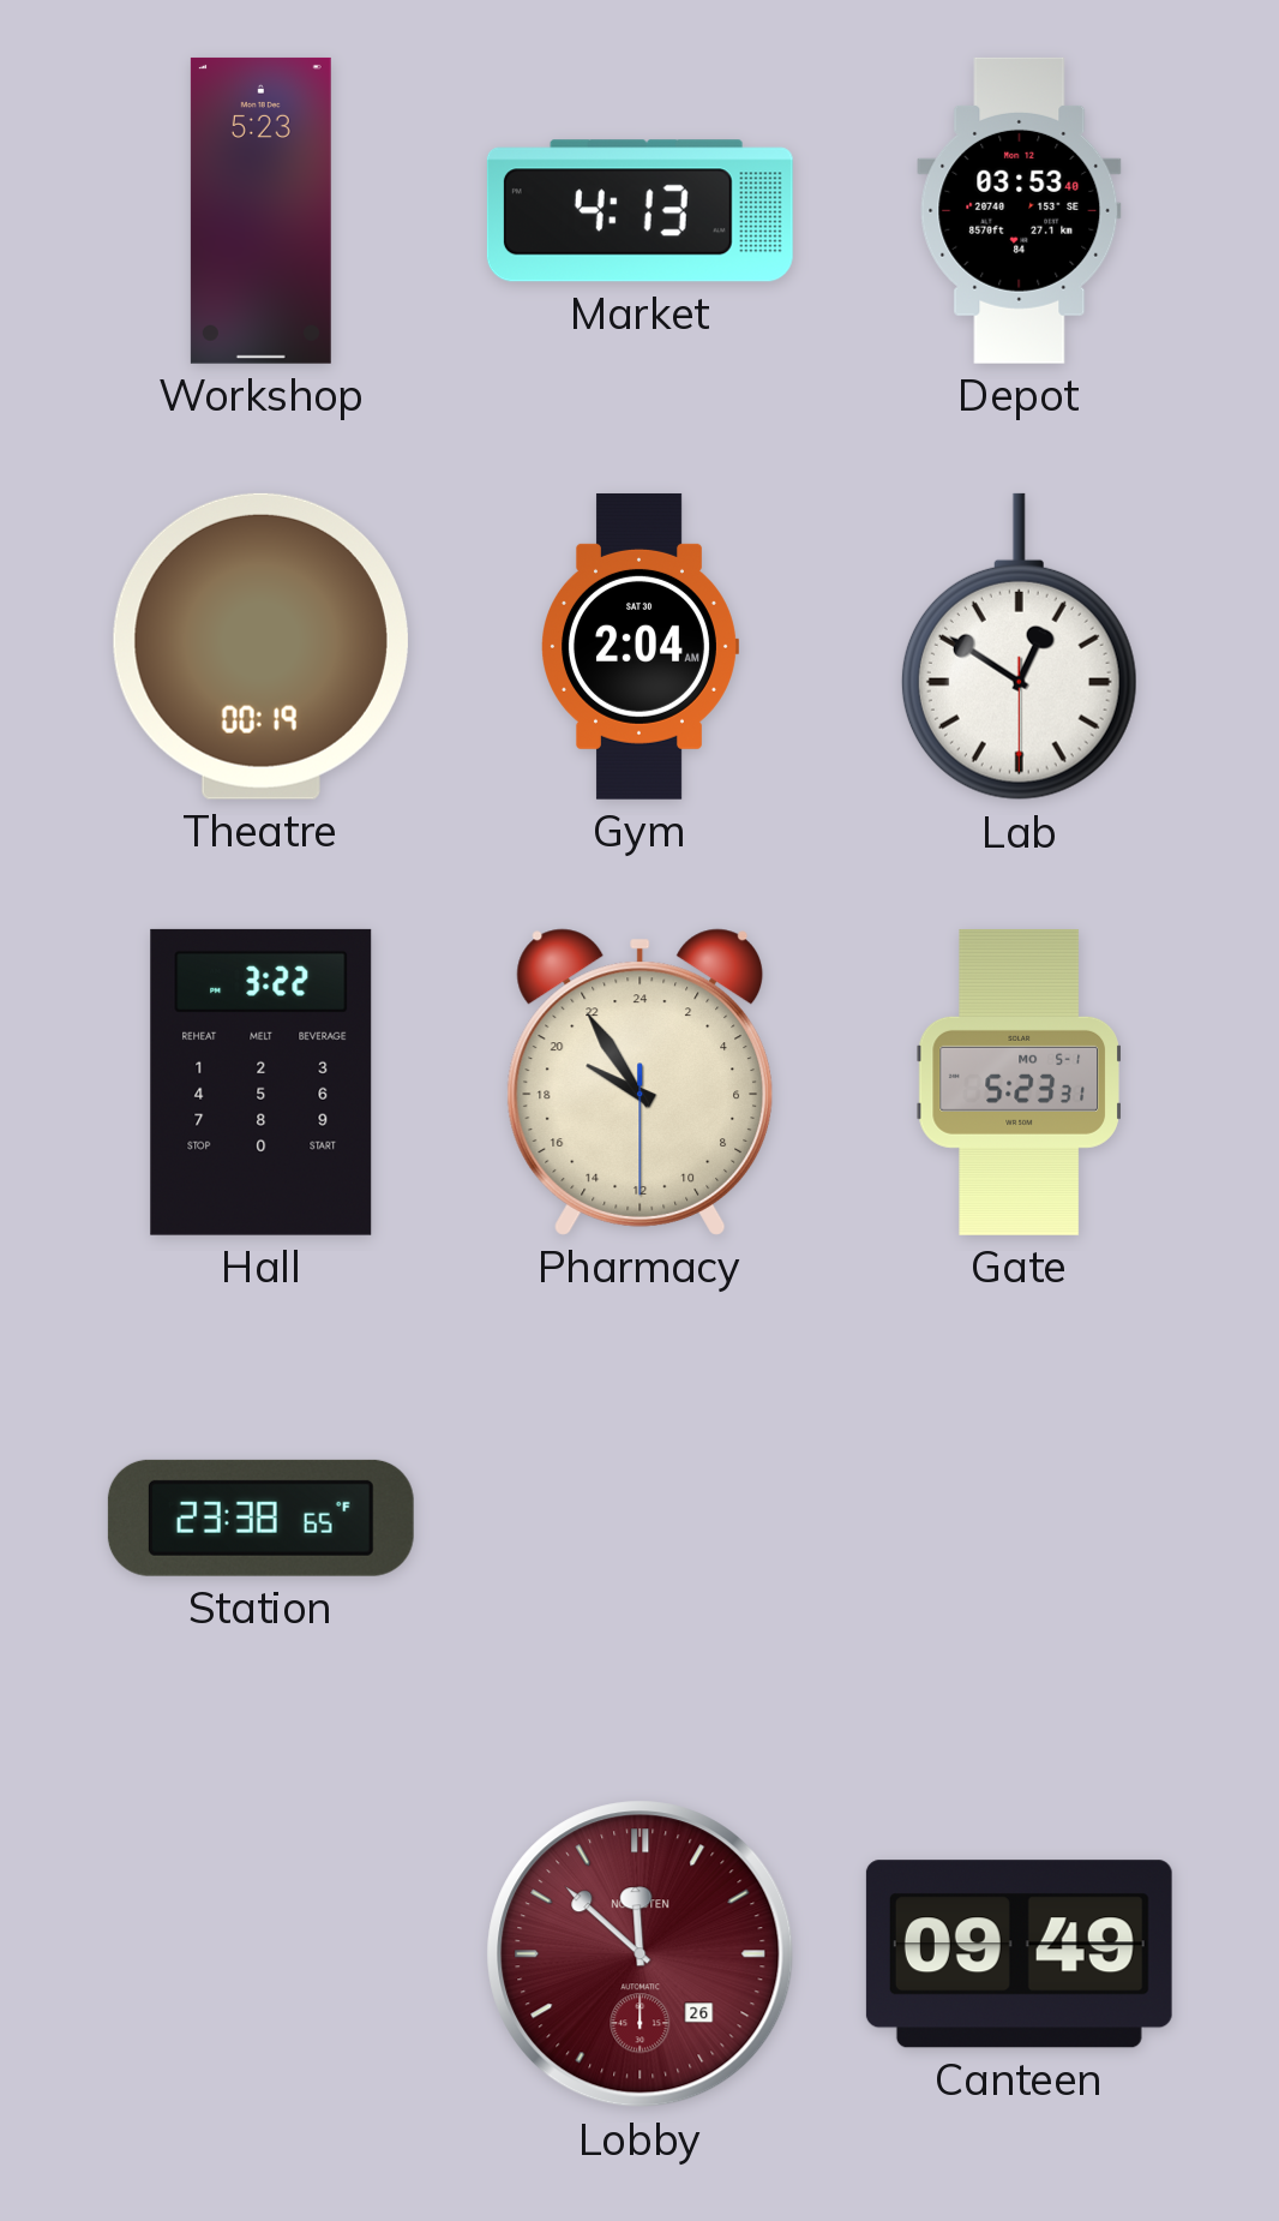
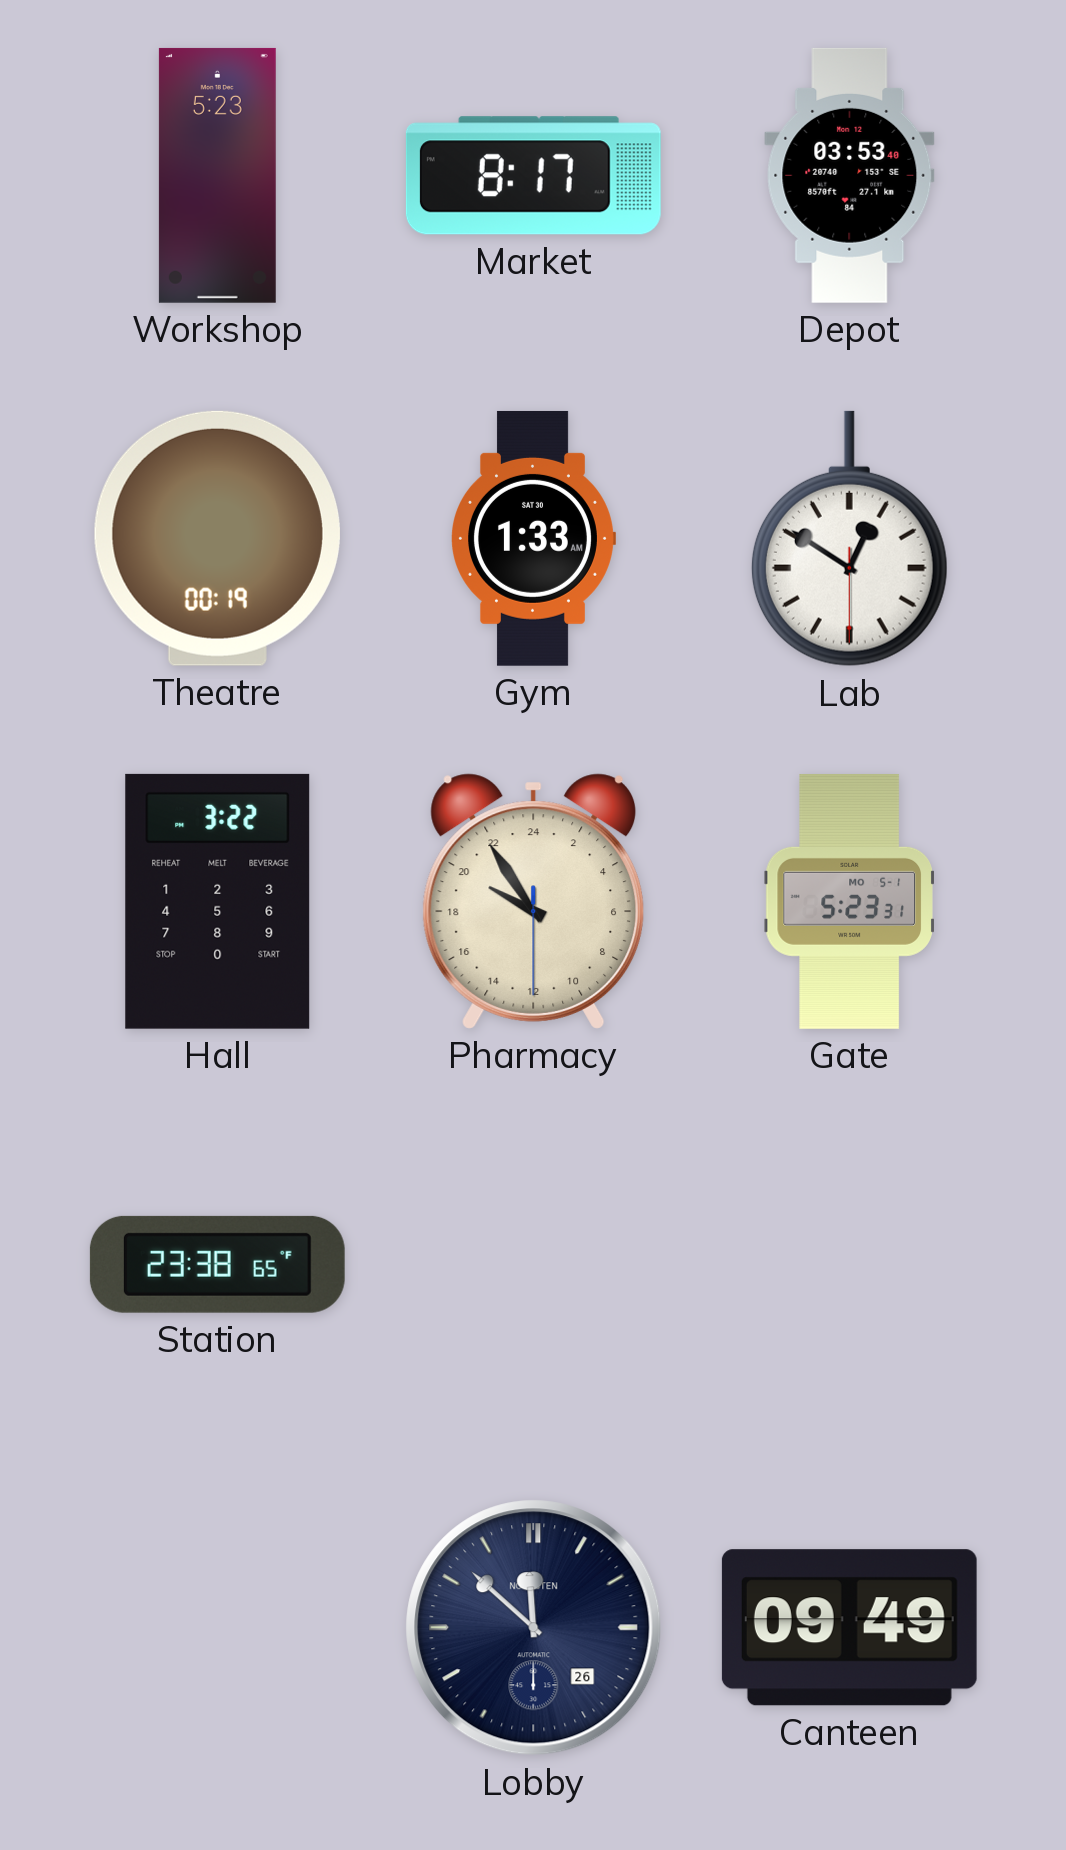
Market: 4:13 -> 8:17
Gym: 2:04 -> 1:33
Lobby dial: burgundy -> navy
